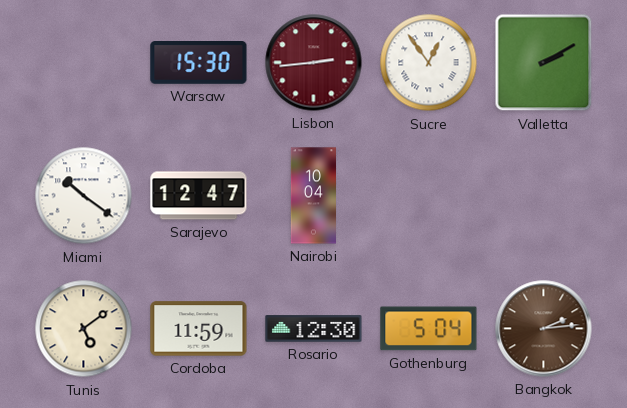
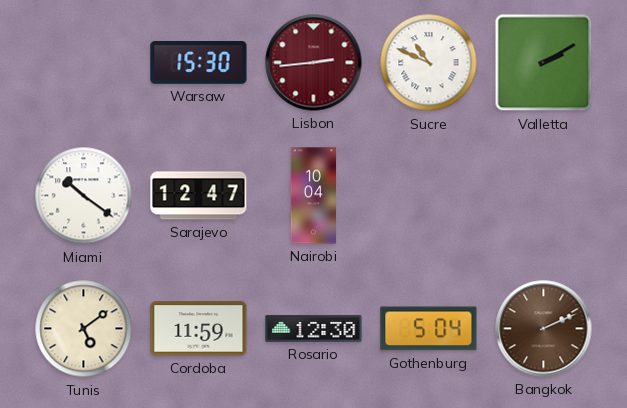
Sucre: 12:54 -> 10:49
Bangkok: 2:14 -> 2:11
